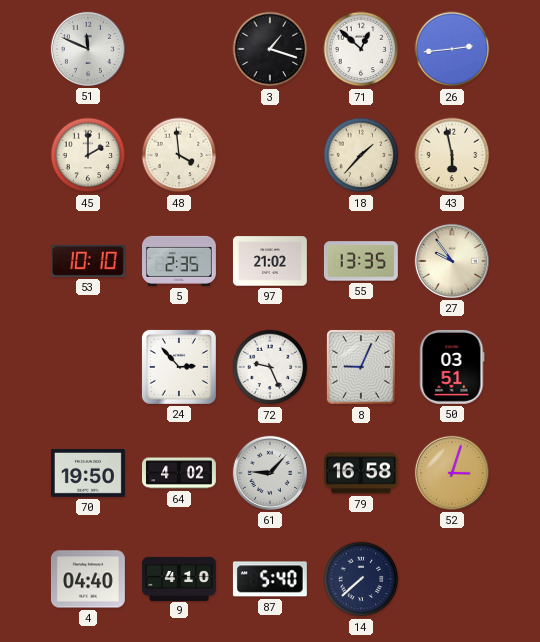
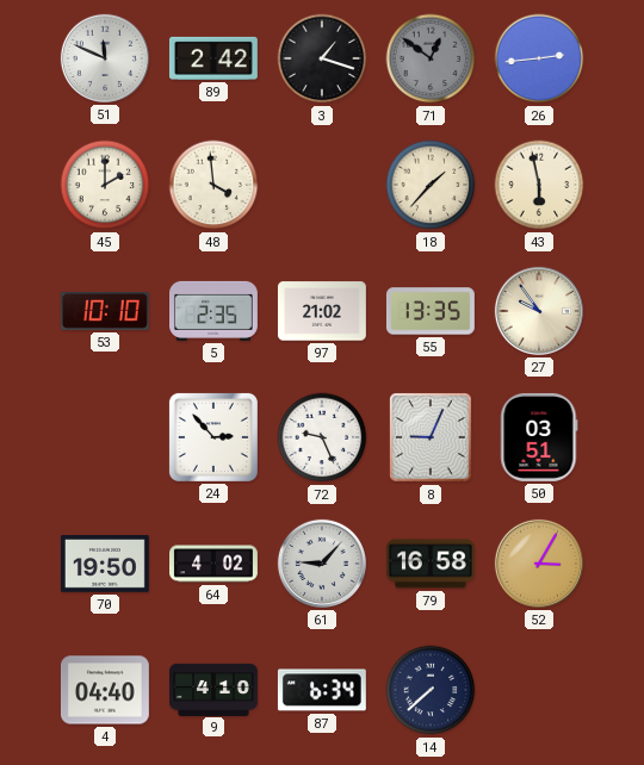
89: none -> 2:42
71: 12:52 -> 12:51
71 dial: white -> grey
52: 3:03 -> 3:05
87: 5:40 -> 6:34
